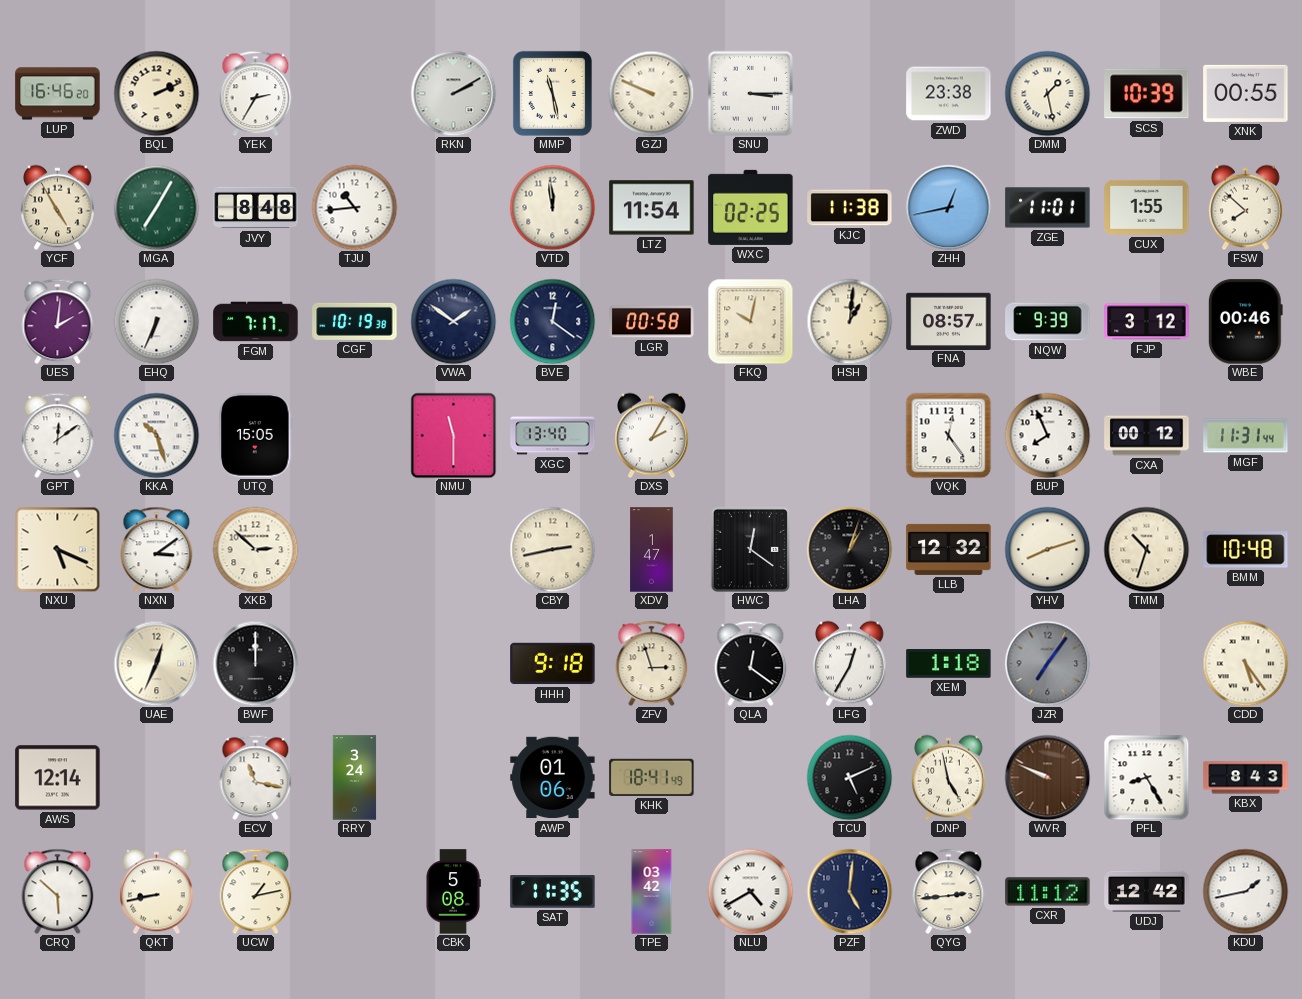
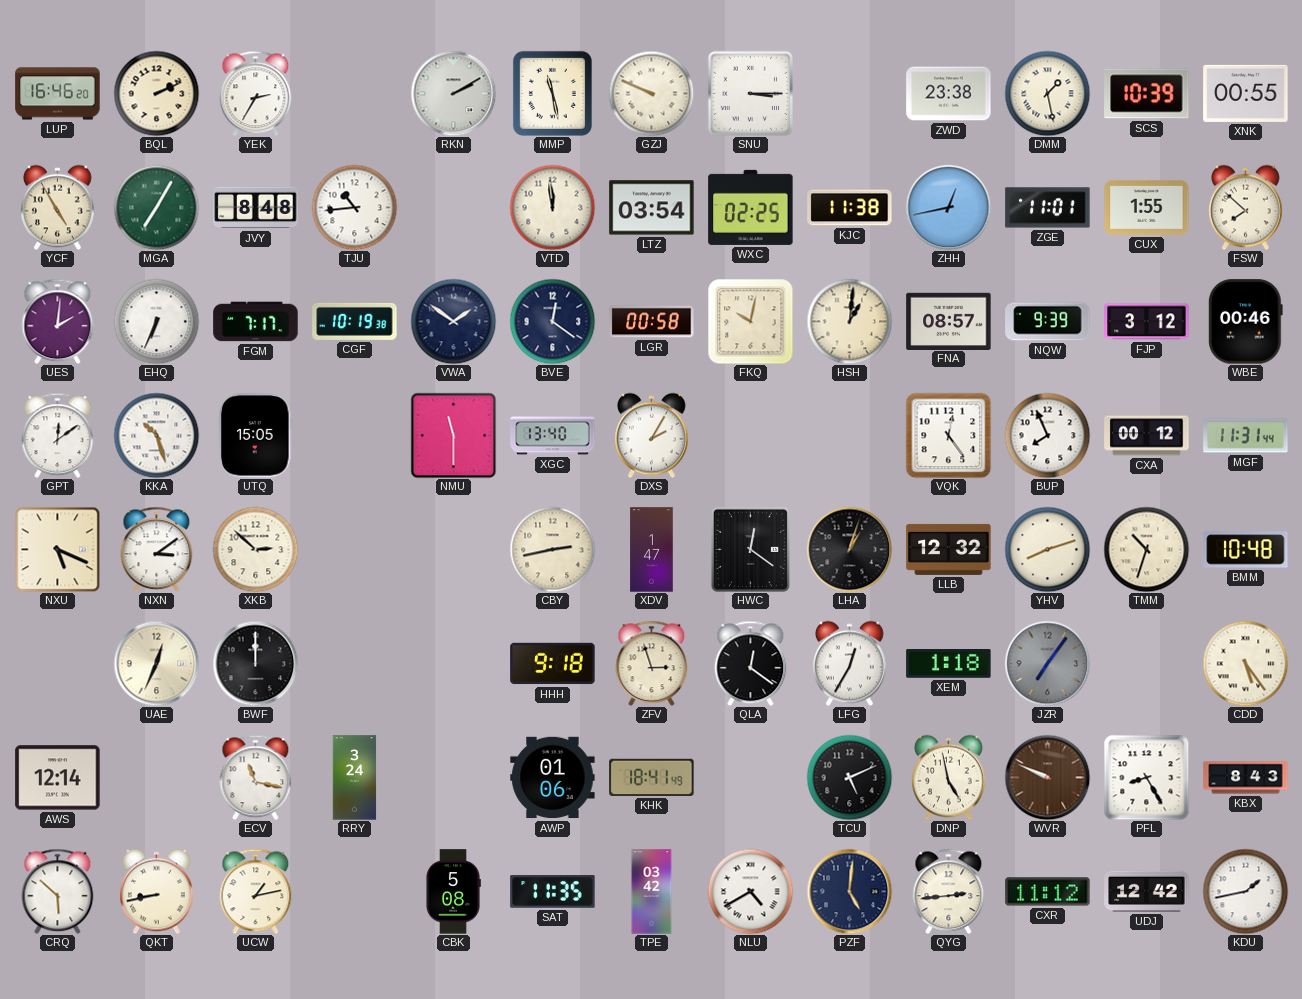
LTZ: 11:54 -> 03:54
